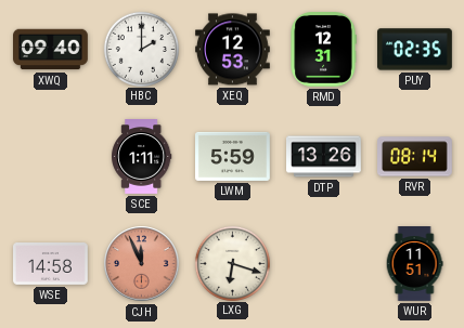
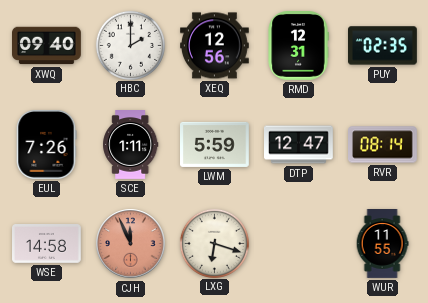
XEQ: 12:53 -> 12:56
EUL: none -> 7:26
DTP: 13:26 -> 12:47
WUR: 11:51 -> 11:55
